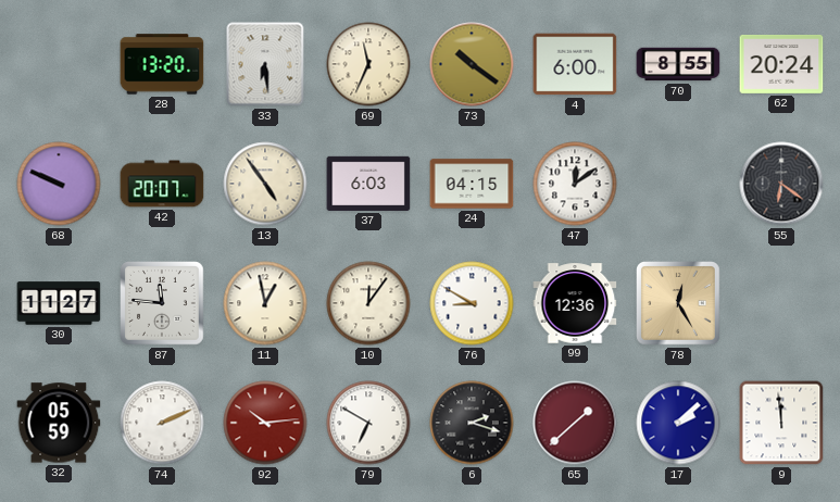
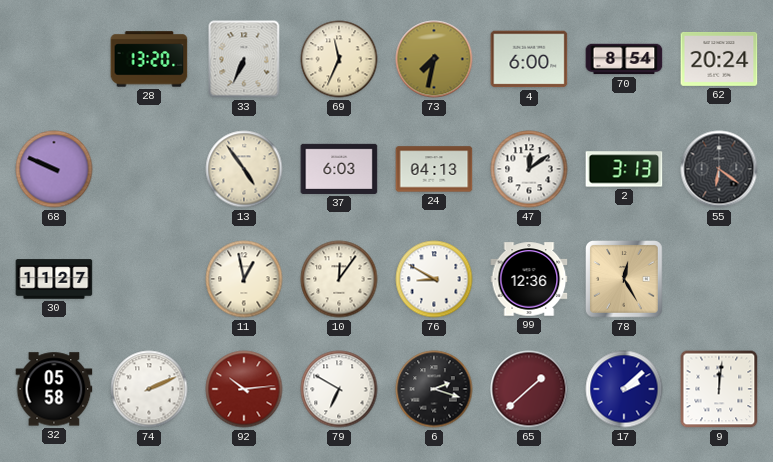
33: 6:29 -> 6:34
73: 10:21 -> 7:32
70: 8:55 -> 8:54
42: 20:07 -> none
24: 04:15 -> 04:13
2: none -> 3:13
87: 11:46 -> none
32: 05:59 -> 05:58
9: 11:59 -> 12:01
